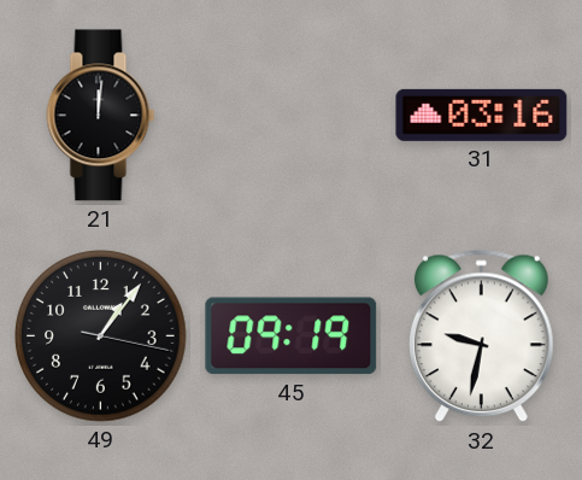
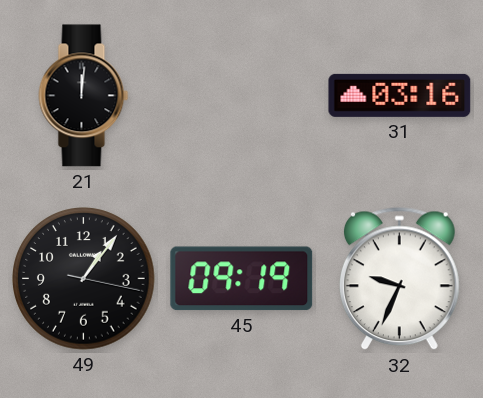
32: 9:32 -> 9:34
